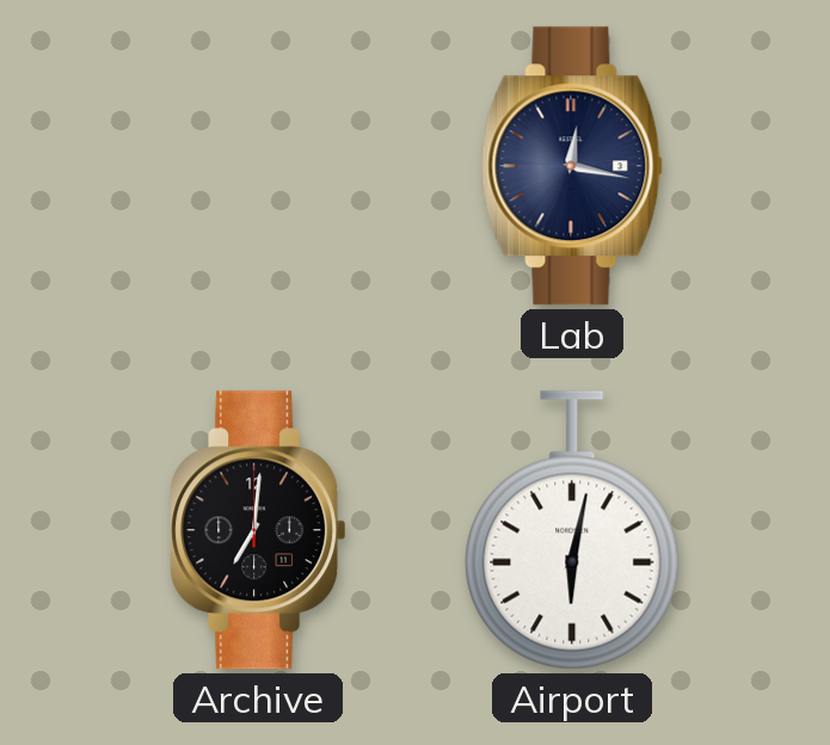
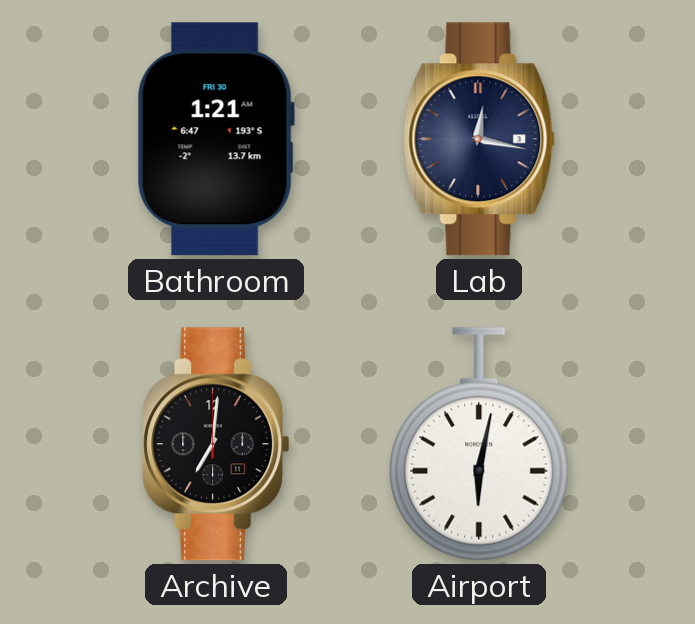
Bathroom: none -> 1:21
